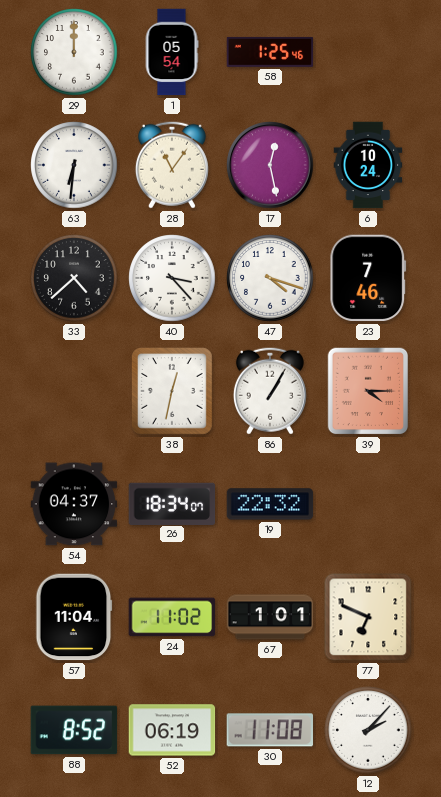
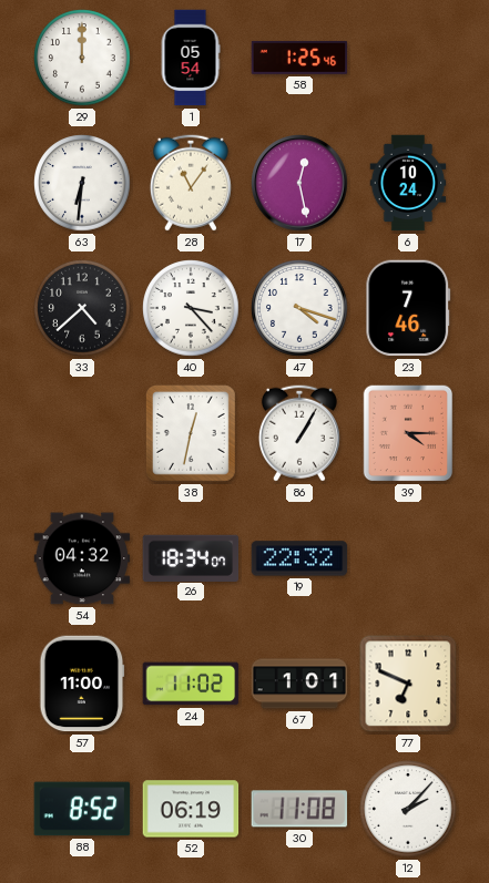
54: 04:37 -> 04:32
57: 11:04 -> 11:00
